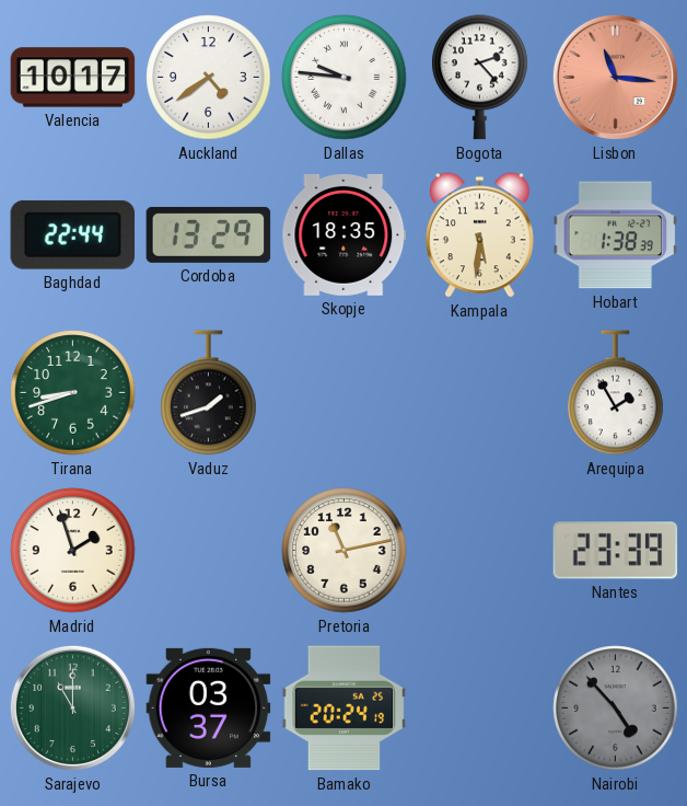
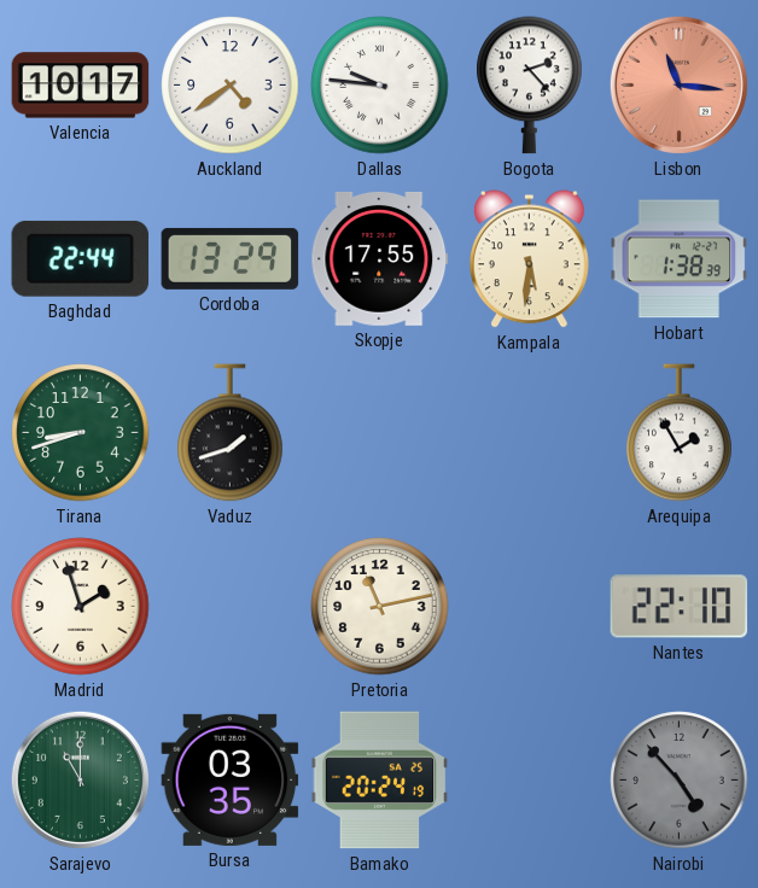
Skopje: 18:35 -> 17:55
Nantes: 23:39 -> 22:10
Bursa: 03:37 -> 03:35
